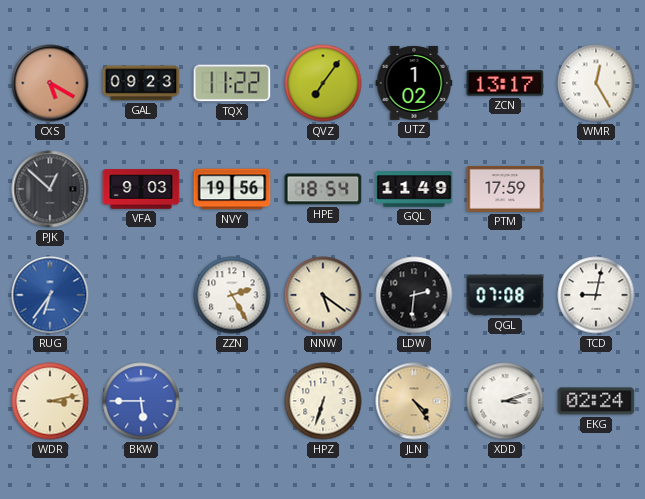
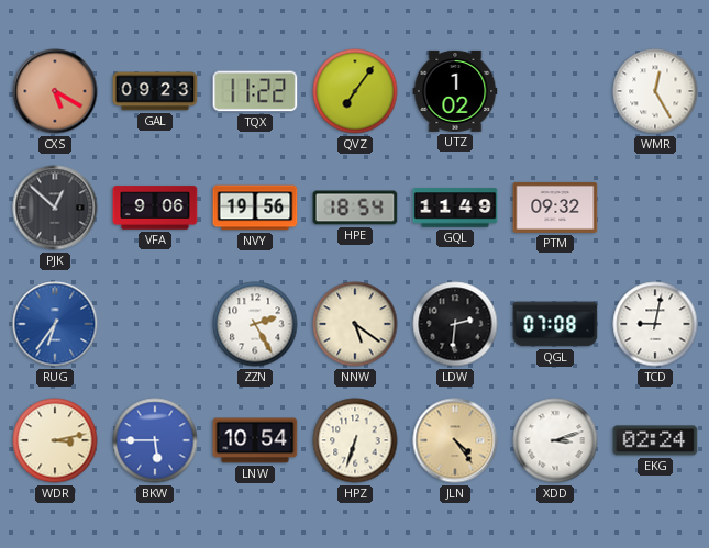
ZCN: 13:17 -> none
VFA: 9:03 -> 9:06
PTM: 17:59 -> 09:32
LNW: none -> 10:54
